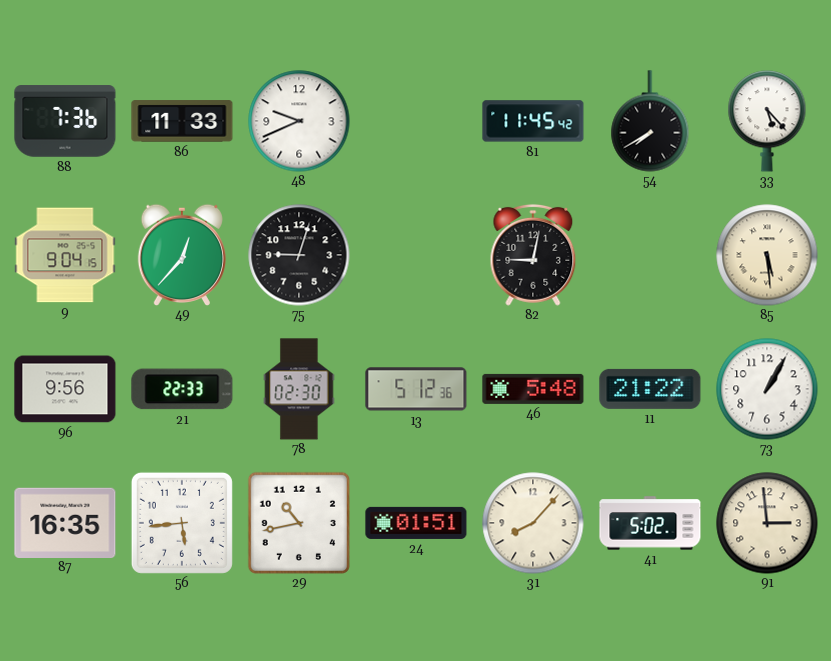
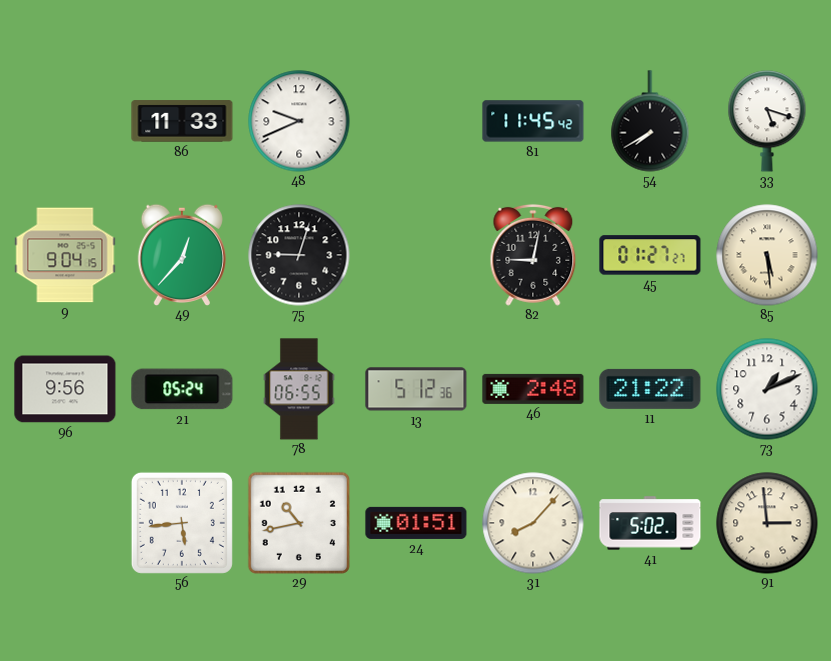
88: 7:36 -> none
33: 5:23 -> 5:18
45: none -> 01:27
21: 22:33 -> 05:24
78: 02:30 -> 06:55
46: 5:48 -> 2:48
73: 1:05 -> 1:11
87: 16:35 -> none
